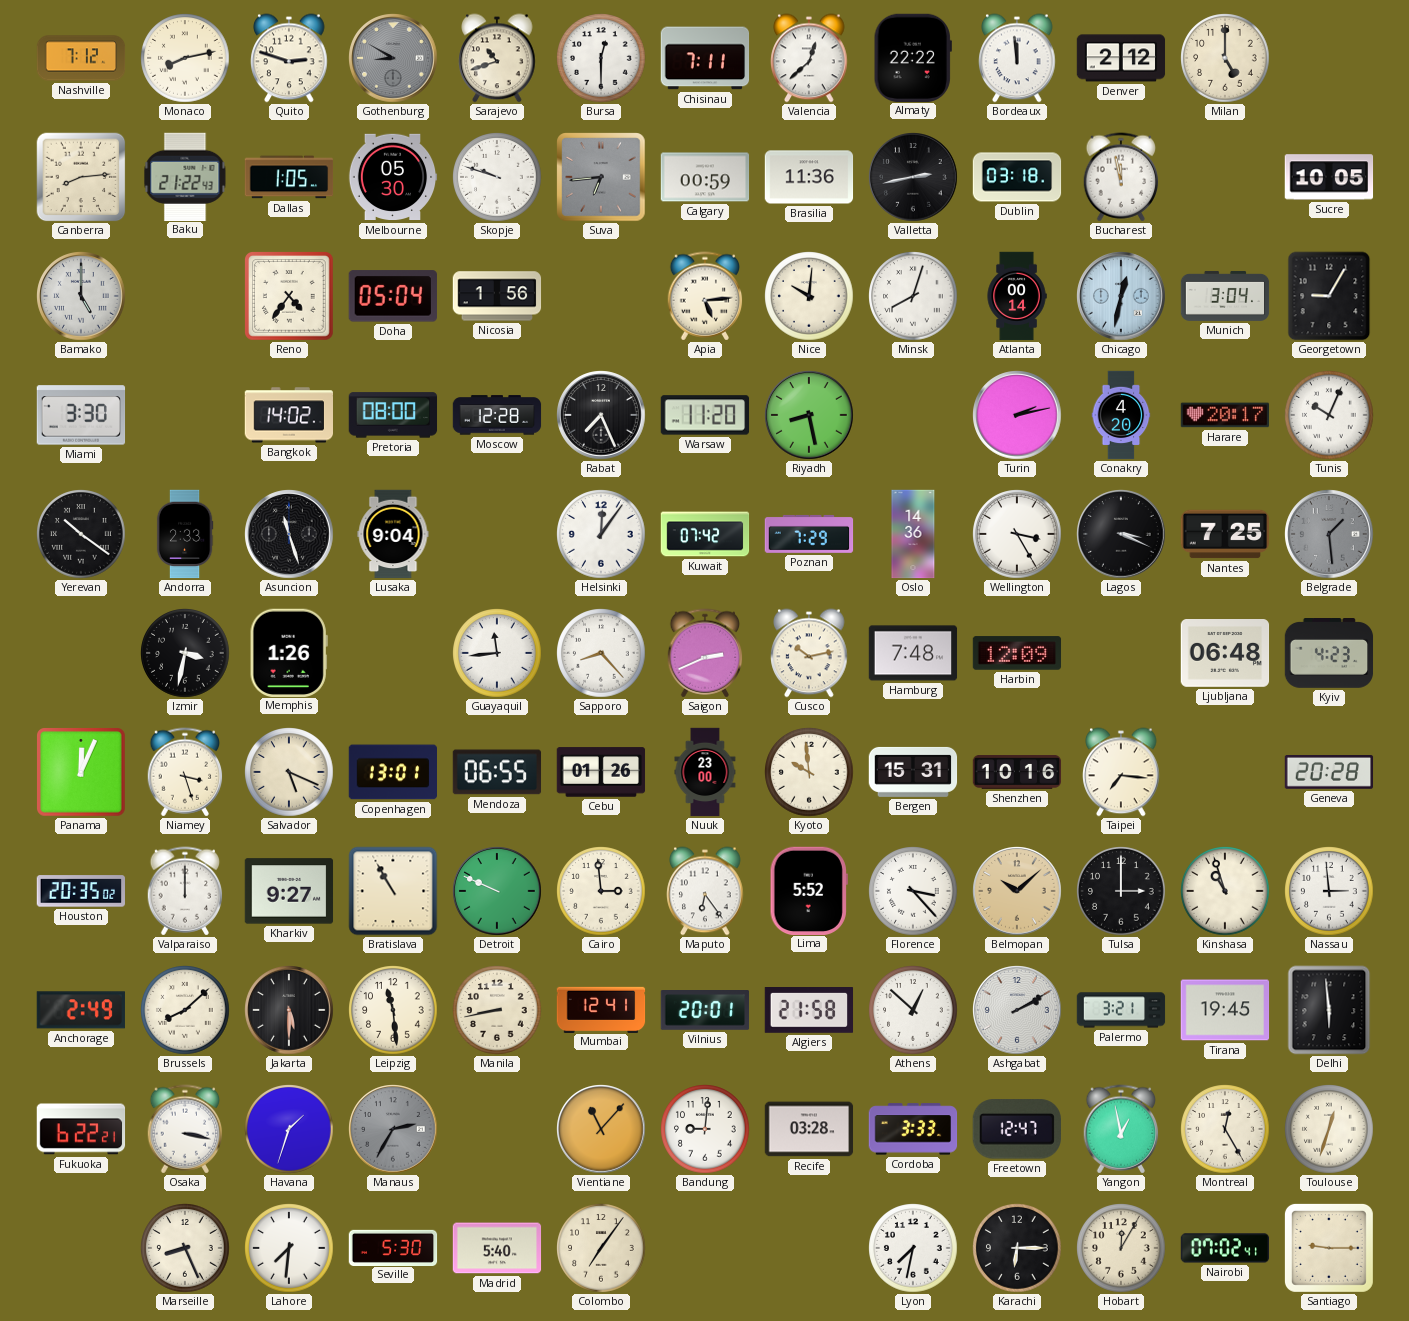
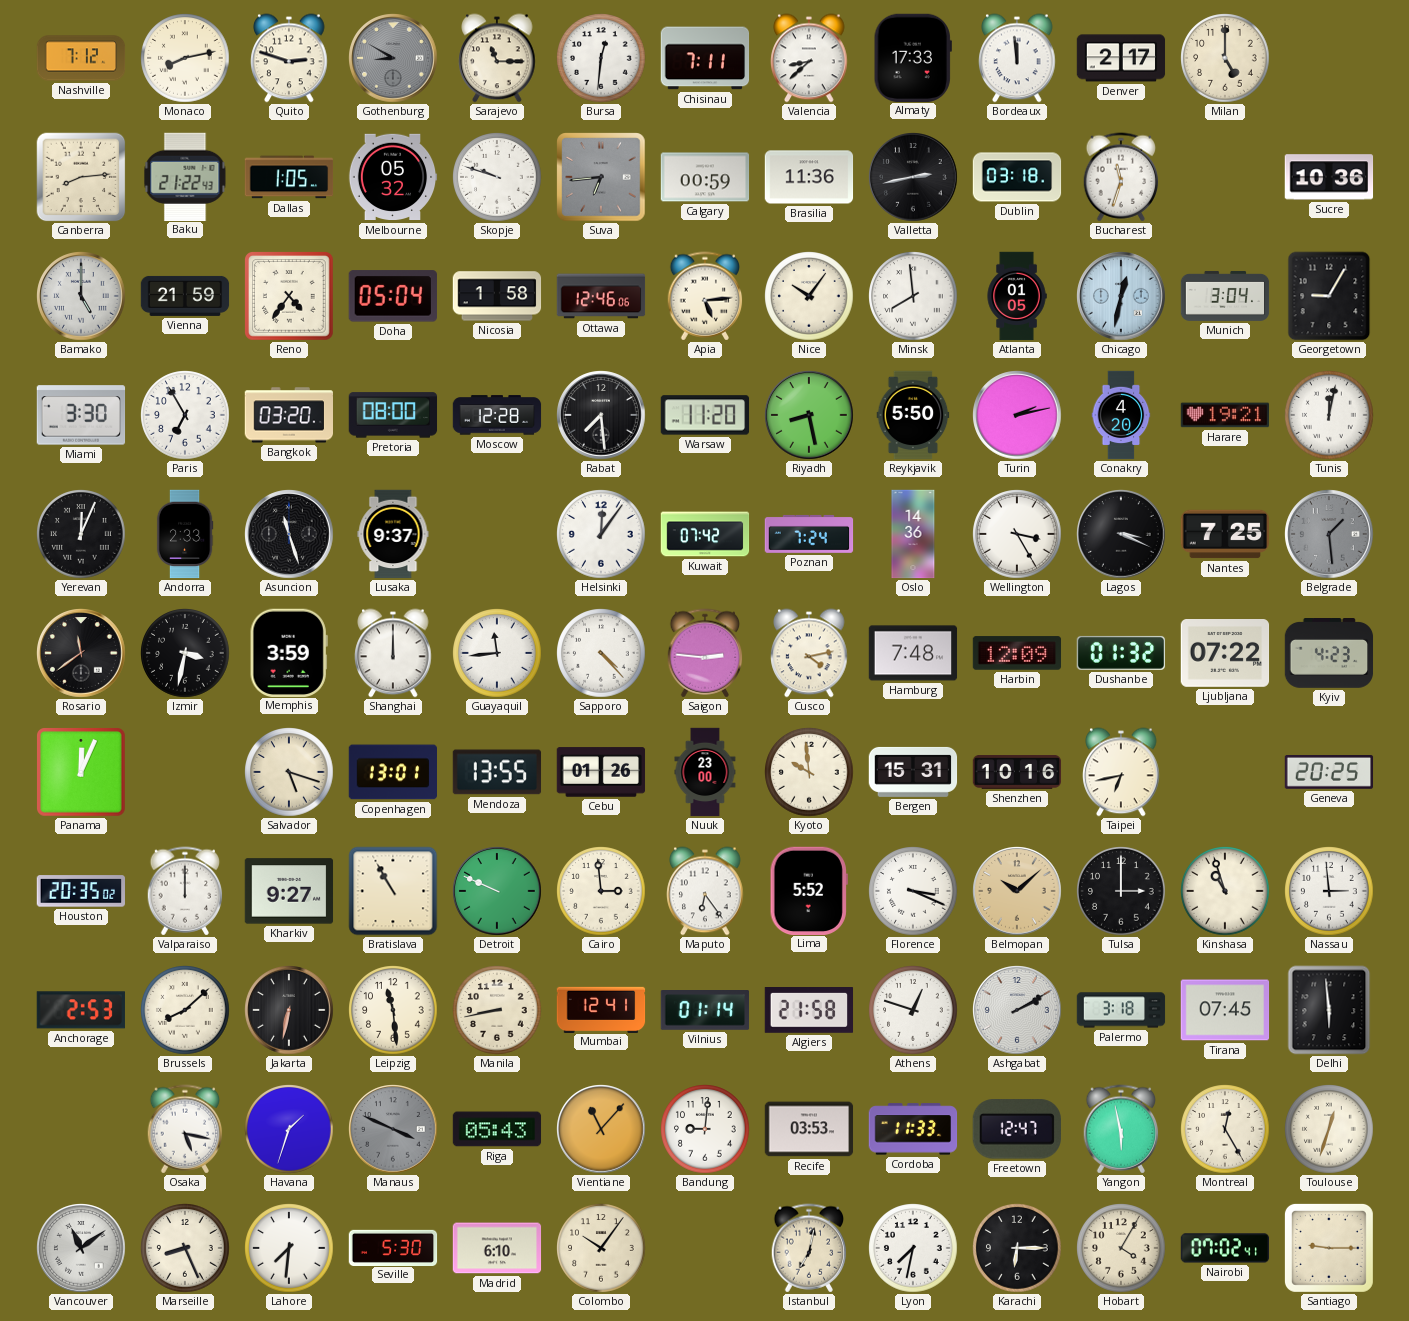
Sarajevo: 10:42 -> 11:15
Bursa: 12:30 -> 12:31
Valencia: 12:38 -> 8:38
Almaty: 22:22 -> 17:33
Denver: 2:12 -> 2:17
Melbourne: 05:30 -> 05:32
Bucharest: 11:58 -> 11:33
Sucre: 10:05 -> 10:36
Vienna: none -> 21:59
Nicosia: 1:56 -> 1:58
Ottawa: none -> 12:46
Nice: 10:01 -> 10:06
Minsk: 8:03 -> 7:59
Atlanta: 00:14 -> 01:05
Paris: none -> 6:55
Bangkok: 14:02 -> 03:20
Rabat: 7:26 -> 7:29
Reykjavik: none -> 5:50
Harare: 20:17 -> 19:21
Tunis: 10:04 -> 12:02
Yerevan: 10:21 -> 12:04
Lusaka: 9:04 -> 9:37
Poznan: 7:29 -> 7:24
Rosario: none -> 11:39
Memphis: 1:26 -> 3:59
Shanghai: none -> 12:00
Sapporo: 8:23 -> 4:23
Saigon: 2:41 -> 2:46
Cusco: 10:13 -> 4:13
Dushanbe: none -> 01:32
Ljubljana: 06:48 -> 07:22
Niamey: 3:27 -> none
Salvador: 5:19 -> 5:18
Mendoza: 06:55 -> 13:55
Taipei: 7:16 -> 6:43
Geneva: 20:28 -> 20:25
Florence: 3:23 -> 3:19
Anchorage: 2:49 -> 2:53
Jakarta: 5:30 -> 6:32
Vilnius: 20:01 -> 01:14
Athens: 12:52 -> 12:48
Palermo: 3:21 -> 3:18
Tirana: 19:45 -> 07:45
Fukuoka: 6:22 -> none
Osaka: 3:17 -> 5:17
Manaus: 2:35 -> 3:49
Riga: none -> 05:43
Recife: 03:28 -> 03:53
Cordoba: 3:33 -> 11:33
Yangon: 12:58 -> 5:58
Vancouver: none -> 11:09
Madrid: 5:40 -> 6:10
Colombo: 7:06 -> 10:06
Istanbul: none -> 7:02
Hobart: 12:05 -> 4:05
